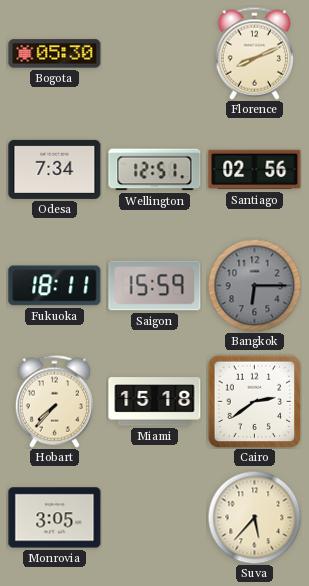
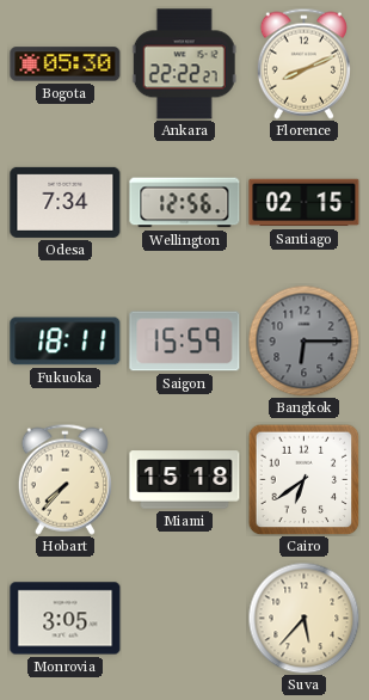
Ankara: none -> 22:22
Wellington: 12:51 -> 12:56
Santiago: 02:56 -> 02:15
Cairo: 2:39 -> 6:39
